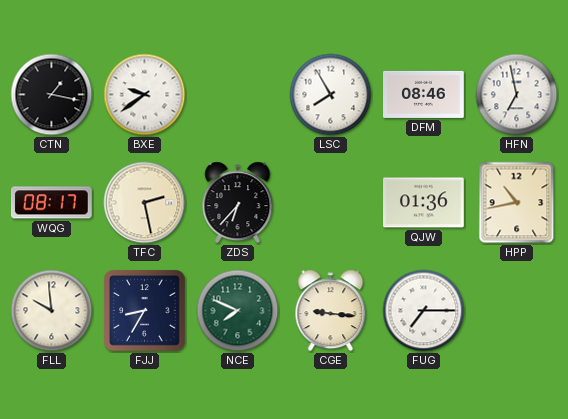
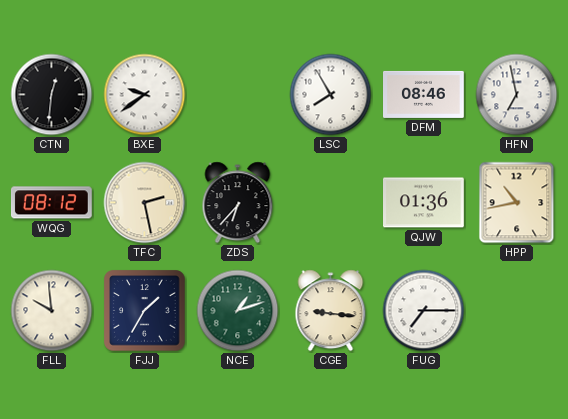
CTN: 1:17 -> 12:31
WQG: 08:17 -> 08:12
FJJ: 8:35 -> 1:35
NCE: 7:49 -> 1:12
